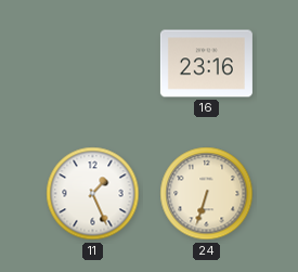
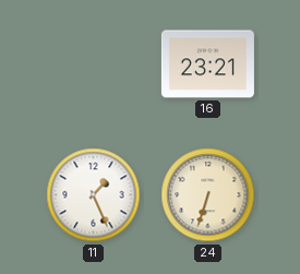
16: 23:16 -> 23:21
